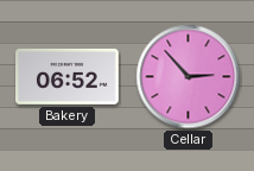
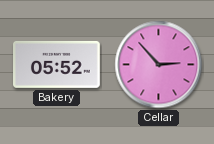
Bakery: 06:52 -> 05:52
